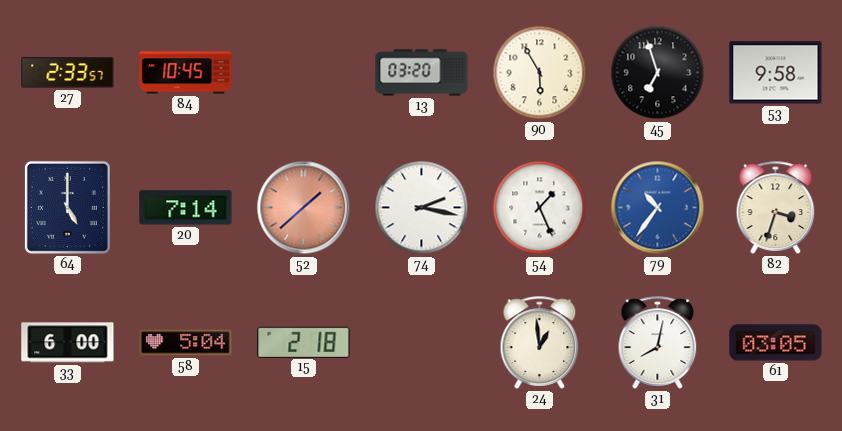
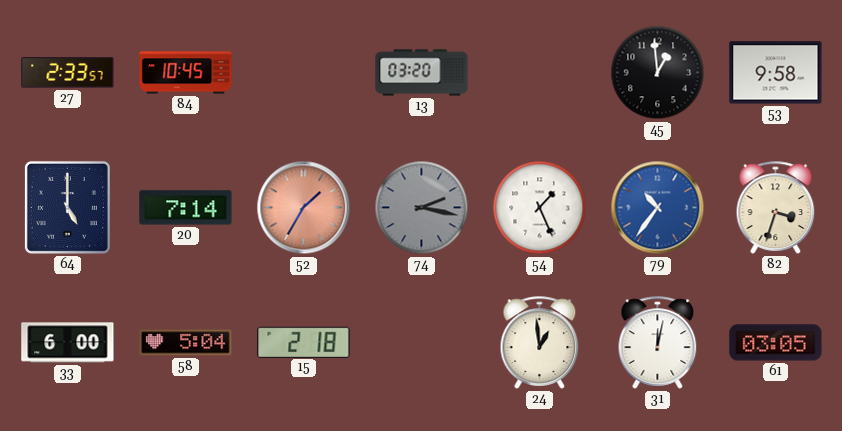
90: 5:55 -> none
45: 6:57 -> 12:59
52: 1:38 -> 1:35
74 dial: white -> grey
31: 8:02 -> 12:02
